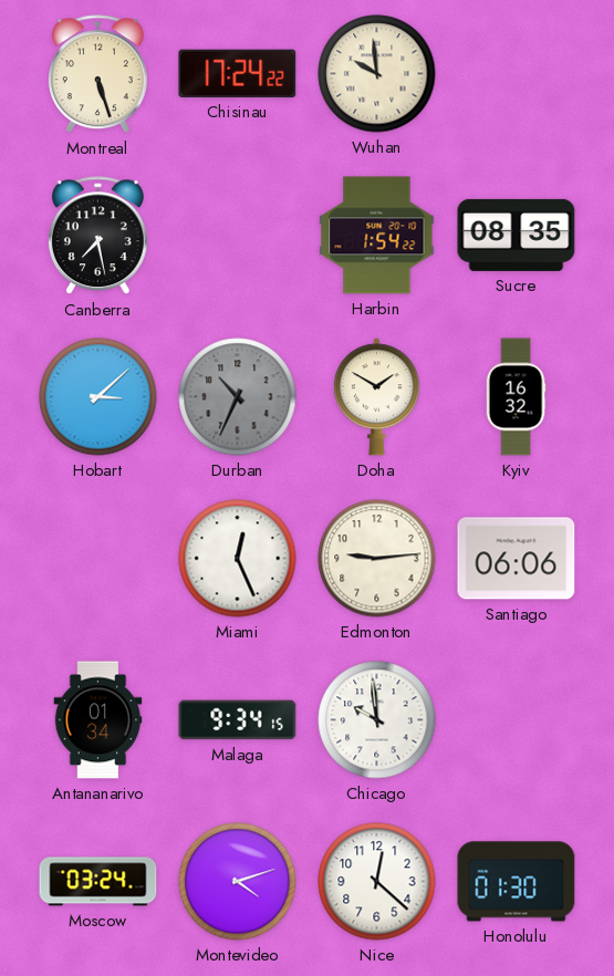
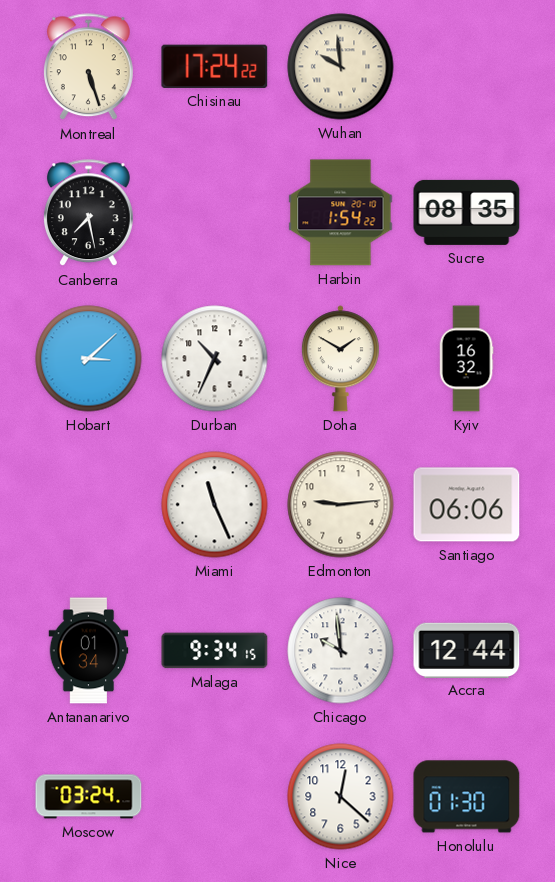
Durban dial: grey -> white
Miami: 12:26 -> 11:26
Accra: none -> 12:44
Montevideo: 4:12 -> none
